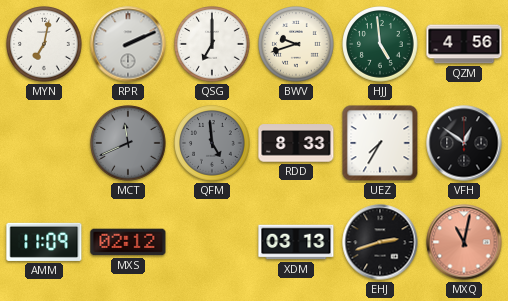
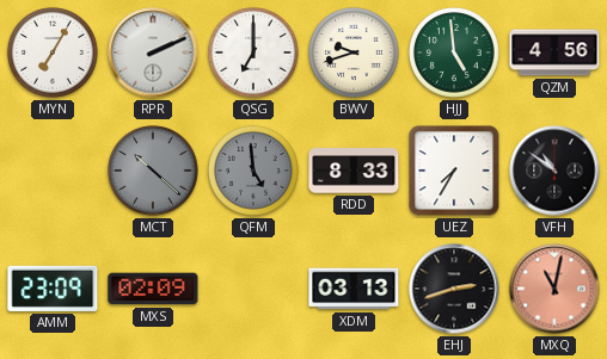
MYN: 7:02 -> 7:05
MCT: 11:41 -> 10:22
VFH: 12:51 -> 10:51
AMM: 11:09 -> 23:09
MXS: 02:12 -> 02:09
